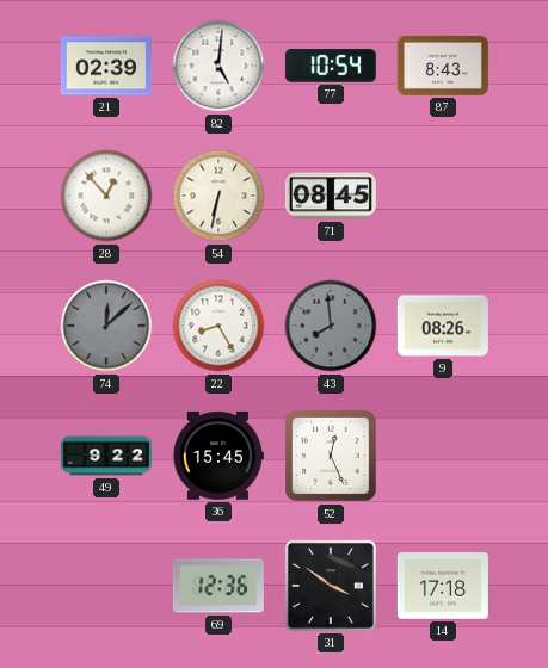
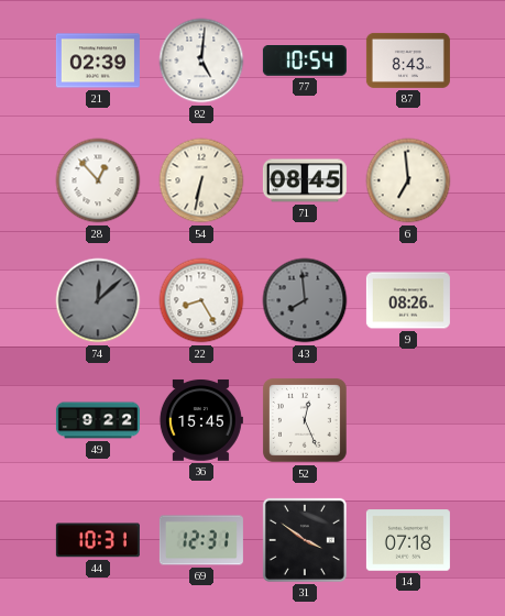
6: none -> 6:59
44: none -> 10:31
69: 12:36 -> 12:31
14: 17:18 -> 07:18
